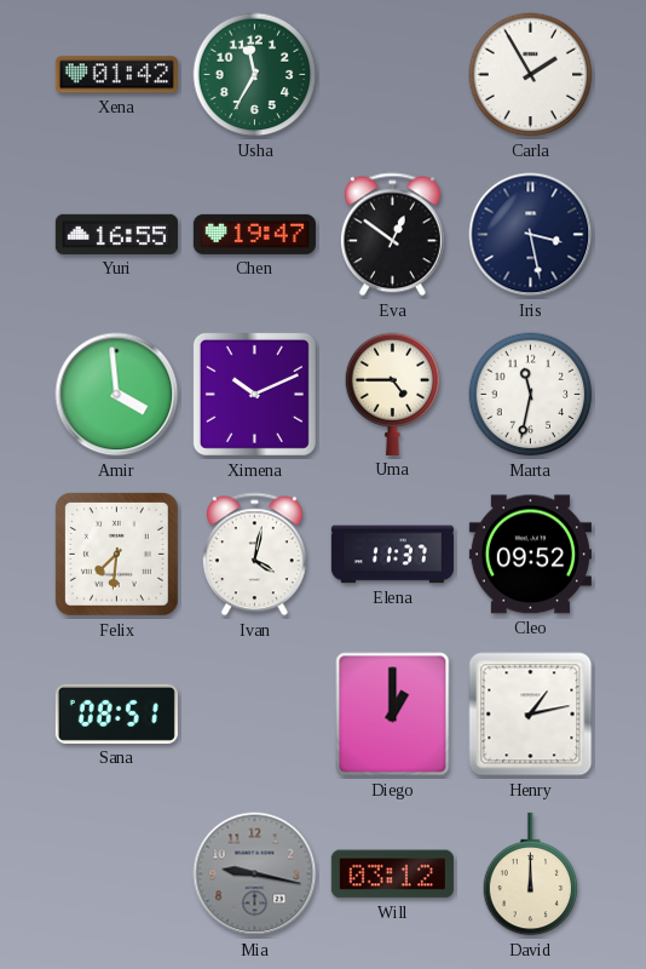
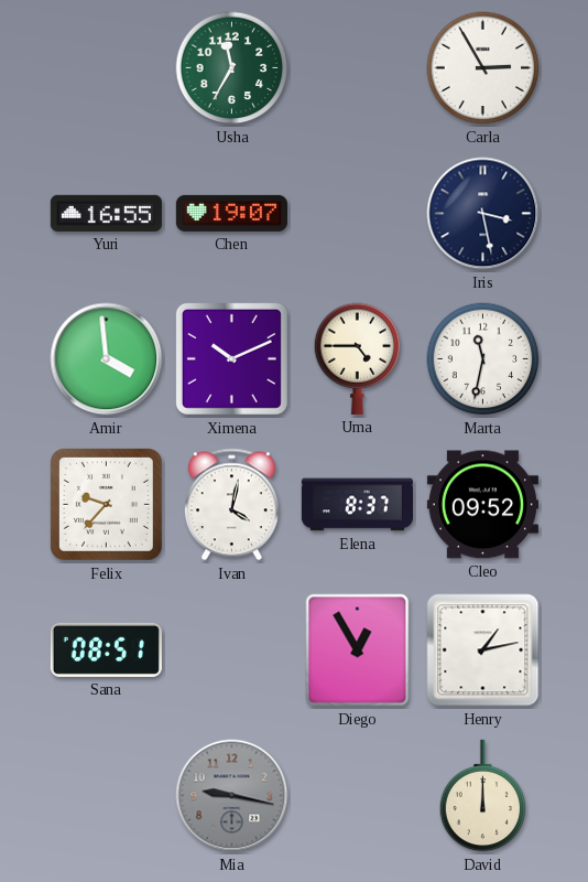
Xena: 01:42 -> none
Carla: 1:55 -> 2:55
Chen: 19:47 -> 19:07
Eva: 12:51 -> none
Felix: 7:31 -> 9:37
Elena: 11:37 -> 8:37
Diego: 1:00 -> 12:55
Will: 03:12 -> none
